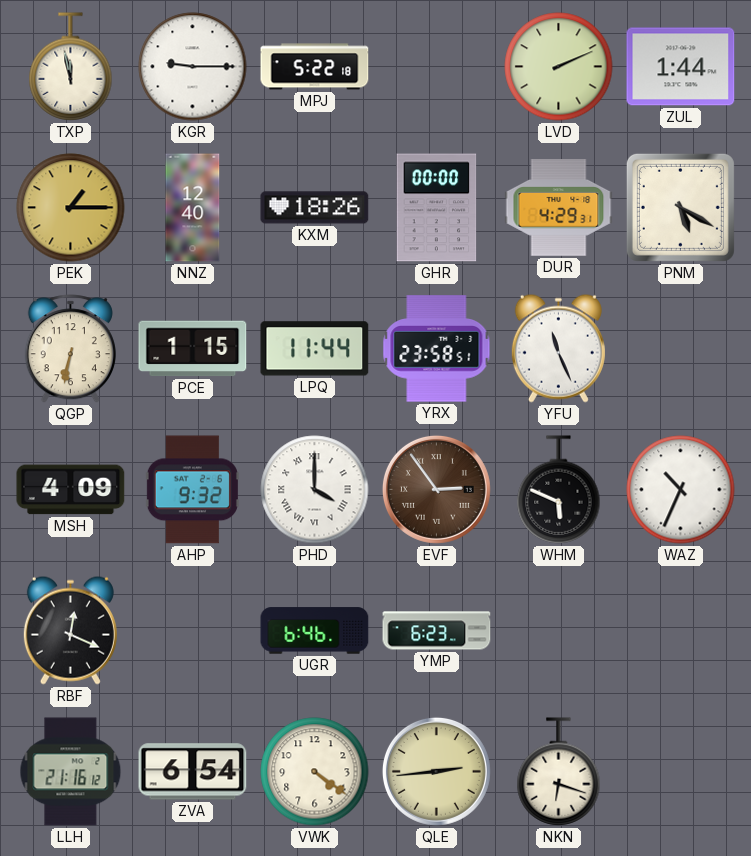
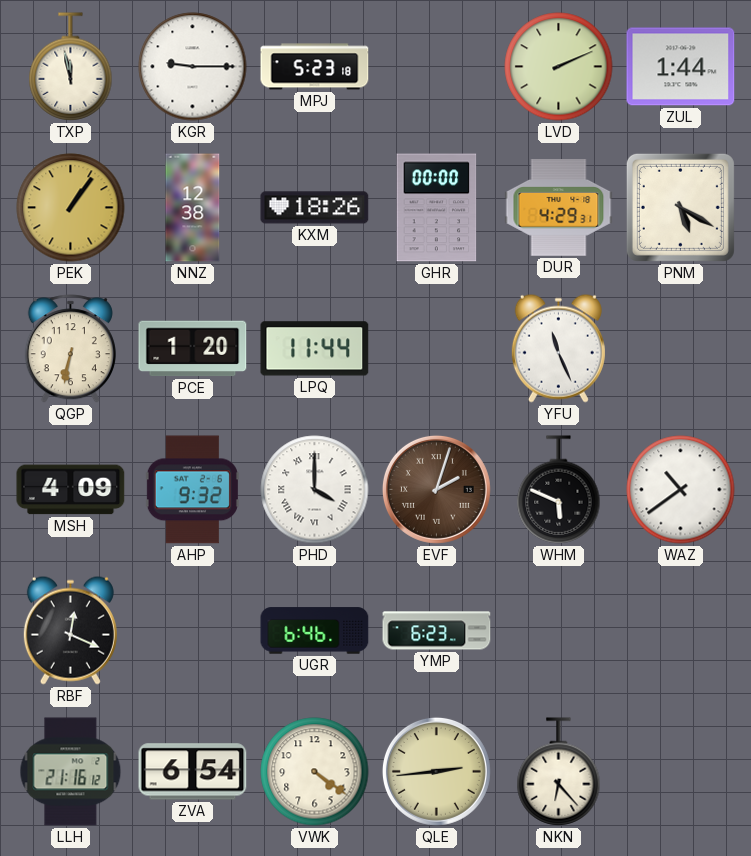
MPJ: 5:22 -> 5:23
PEK: 1:15 -> 1:06
NNZ: 12:40 -> 12:38
PCE: 1:15 -> 1:20
YRX: 23:58 -> none
EVF: 2:54 -> 2:03
WAZ: 10:34 -> 10:39
NKN: 6:18 -> 6:23
